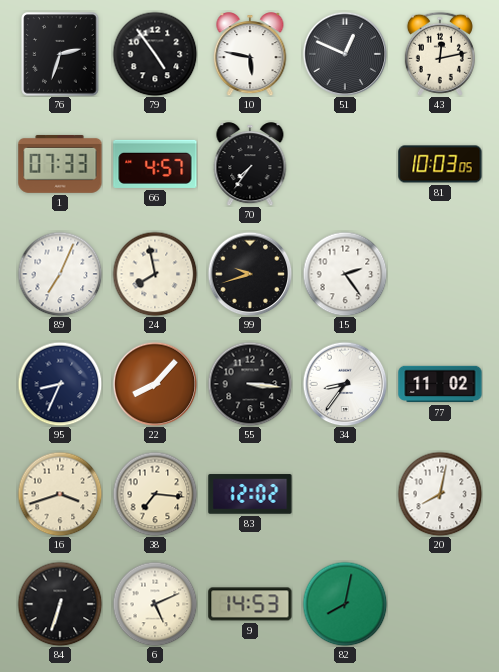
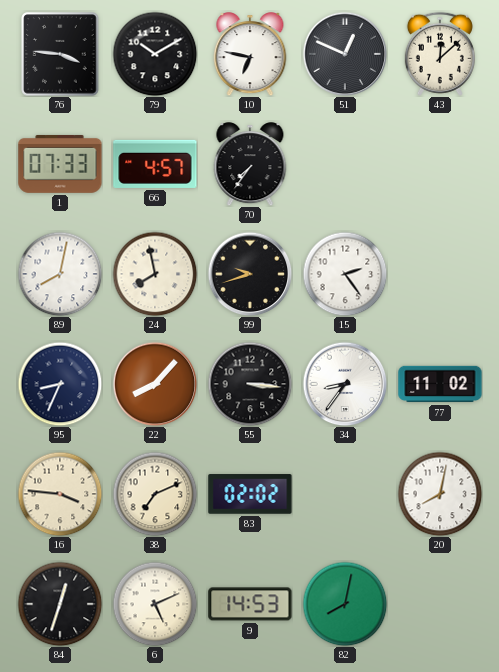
76: 2:33 -> 3:46
79: 4:54 -> 10:10
10: 5:47 -> 6:47
43: 12:13 -> 12:08
81: 10:03 -> none
89: 7:04 -> 8:02
16: 3:42 -> 3:46
38: 7:16 -> 7:11
83: 12:02 -> 02:02
84: 6:33 -> 12:33
